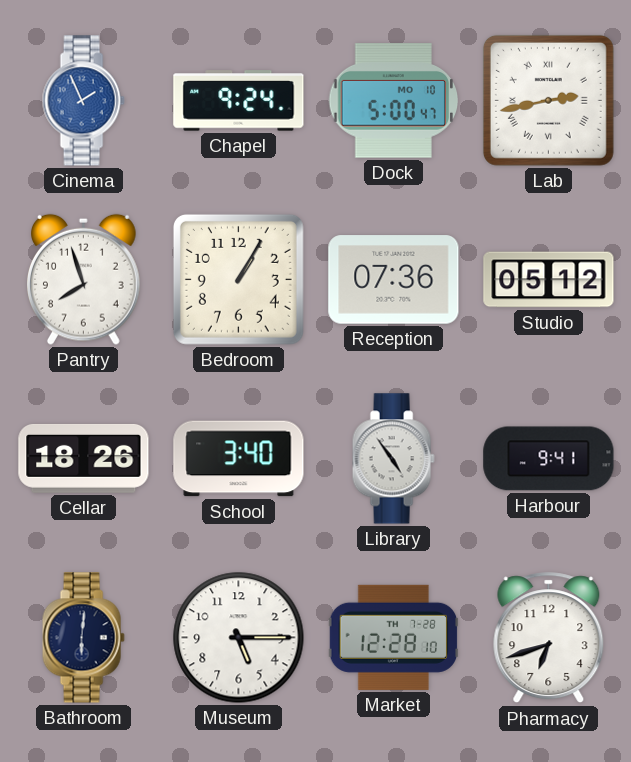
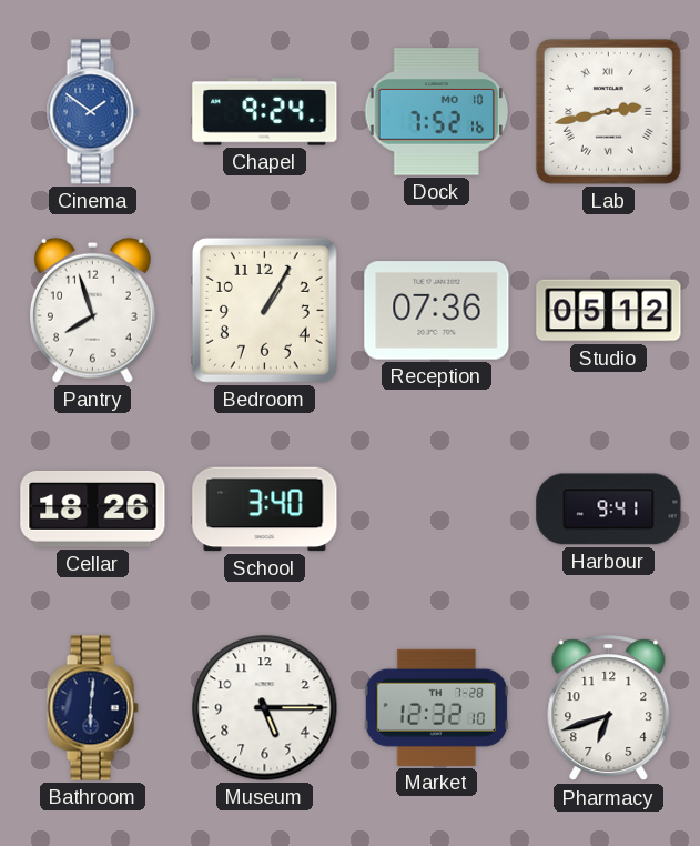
Cinema: 1:56 -> 1:51
Dock: 5:00 -> 7:52
Library: 4:54 -> none
Market: 12:28 -> 12:32
